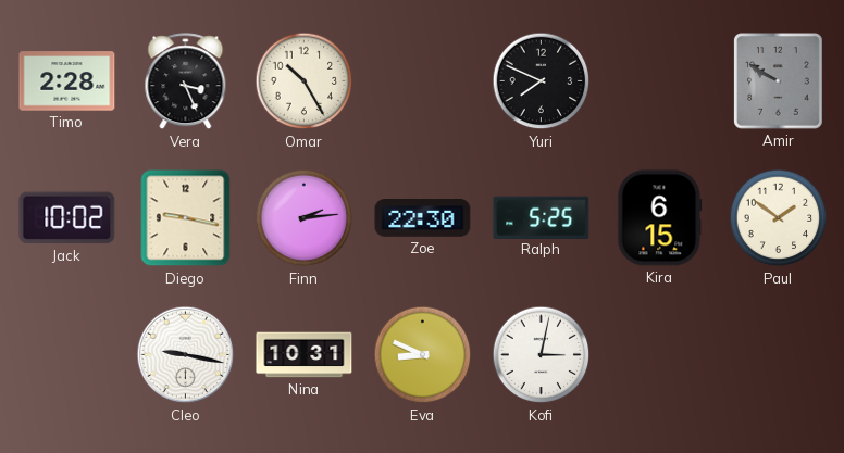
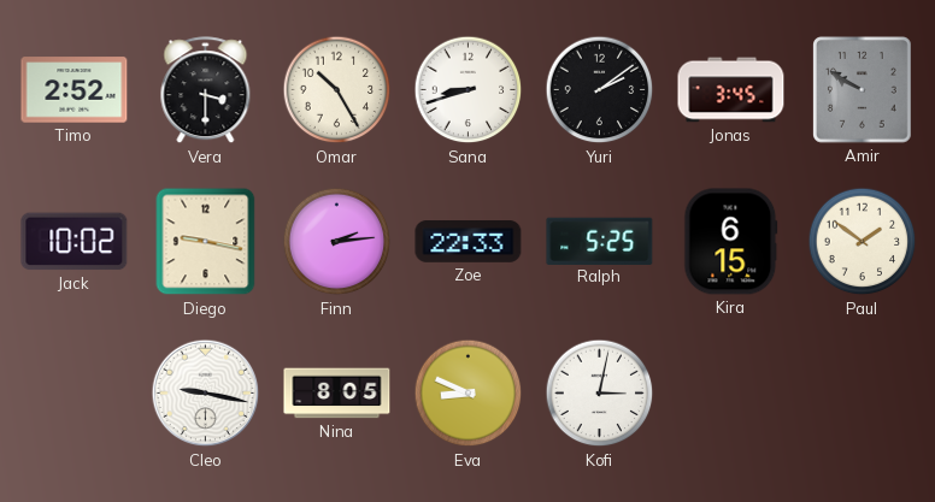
Timo: 2:28 -> 2:52
Vera: 3:26 -> 3:30
Sana: none -> 8:42
Yuri: 7:49 -> 2:09
Jonas: none -> 3:45
Zoe: 22:30 -> 22:33
Nina: 10:31 -> 8:05
